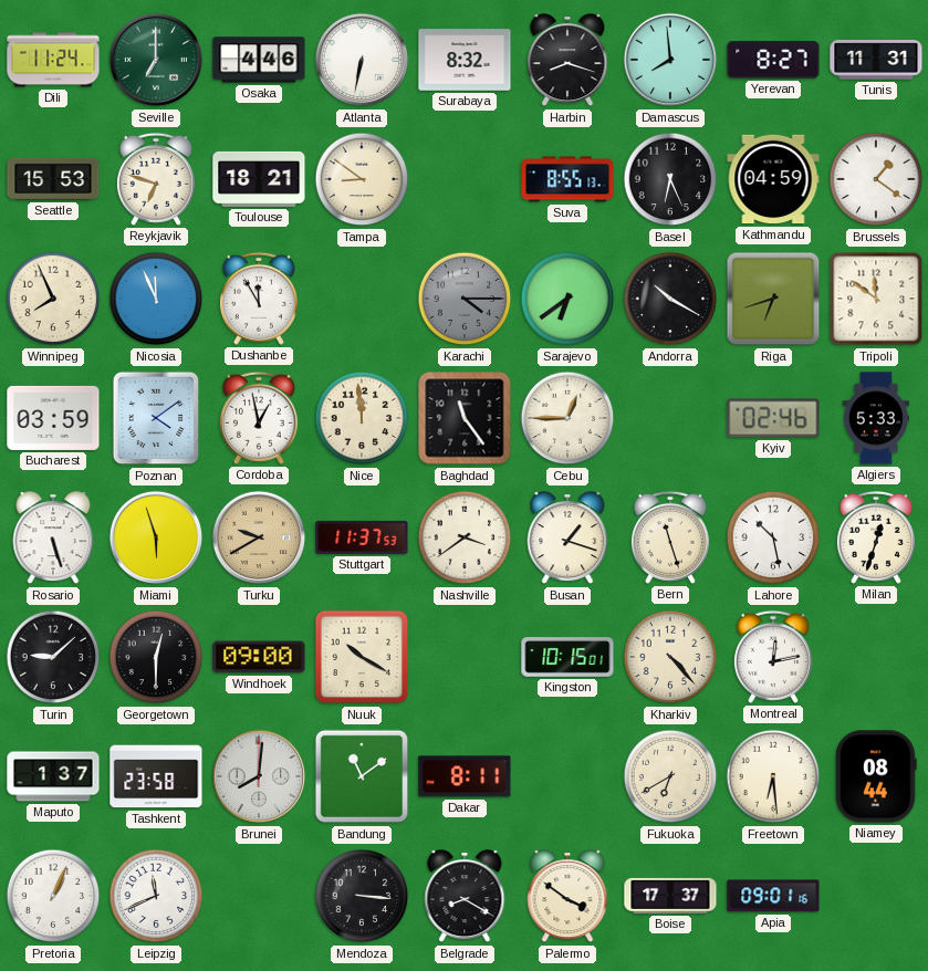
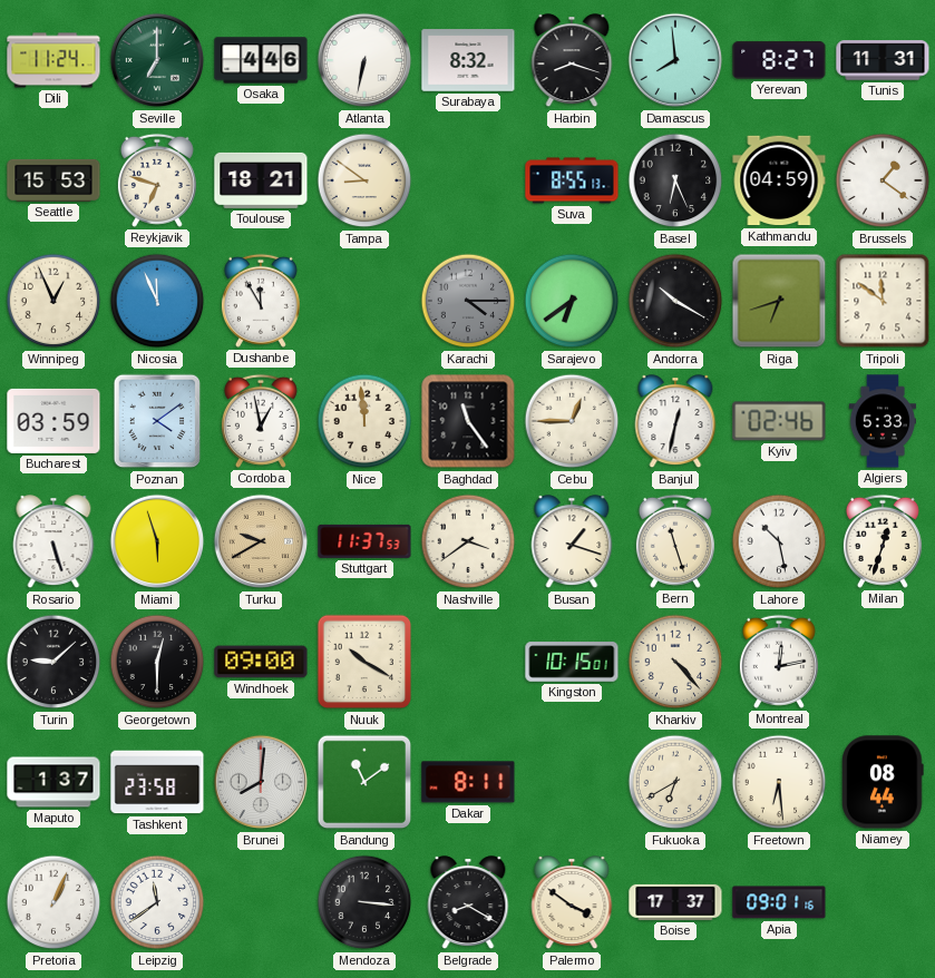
Winnipeg: 7:56 -> 12:56
Banjul: none -> 12:32
Leipzig: 11:41 -> 11:39
